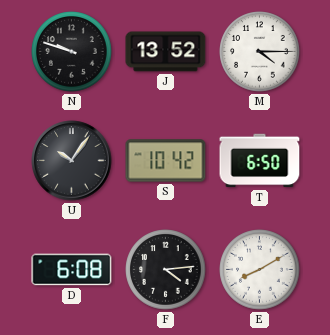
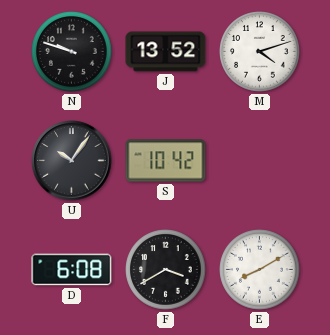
M: 4:15 -> 4:12
T: 6:50 -> none
F: 4:14 -> 3:40
